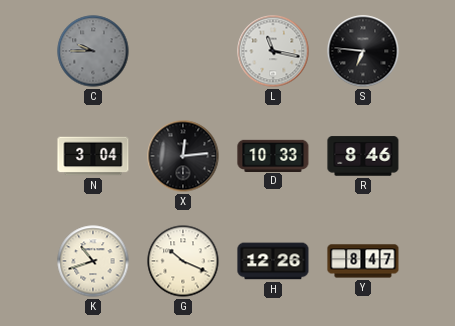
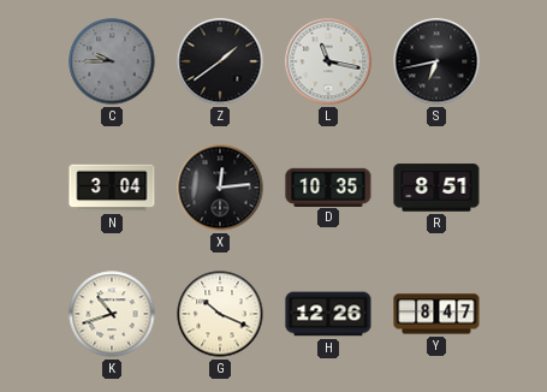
Z: none -> 1:39
S: 6:46 -> 6:43
D: 10:33 -> 10:35
R: 8:46 -> 8:51
